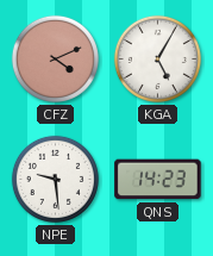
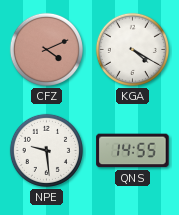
KGA: 5:05 -> 4:20
QNS: 14:23 -> 14:55
